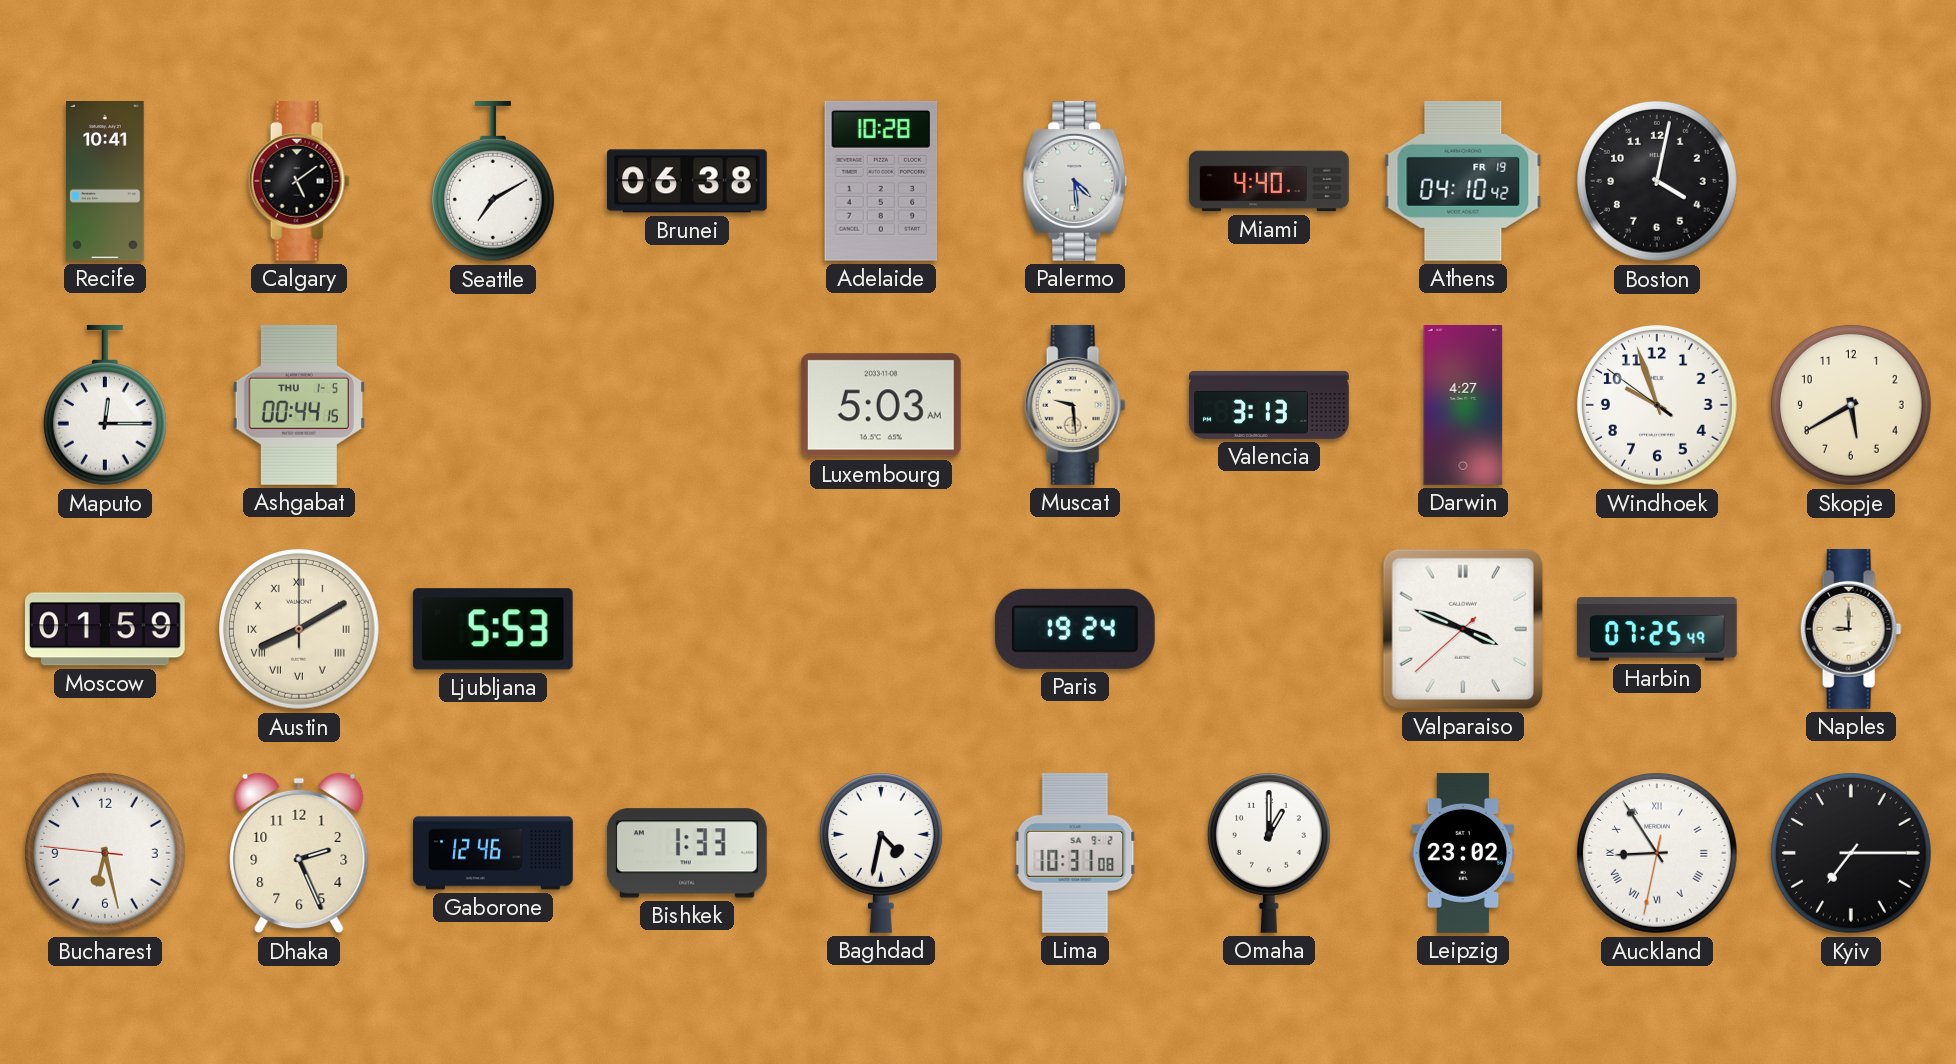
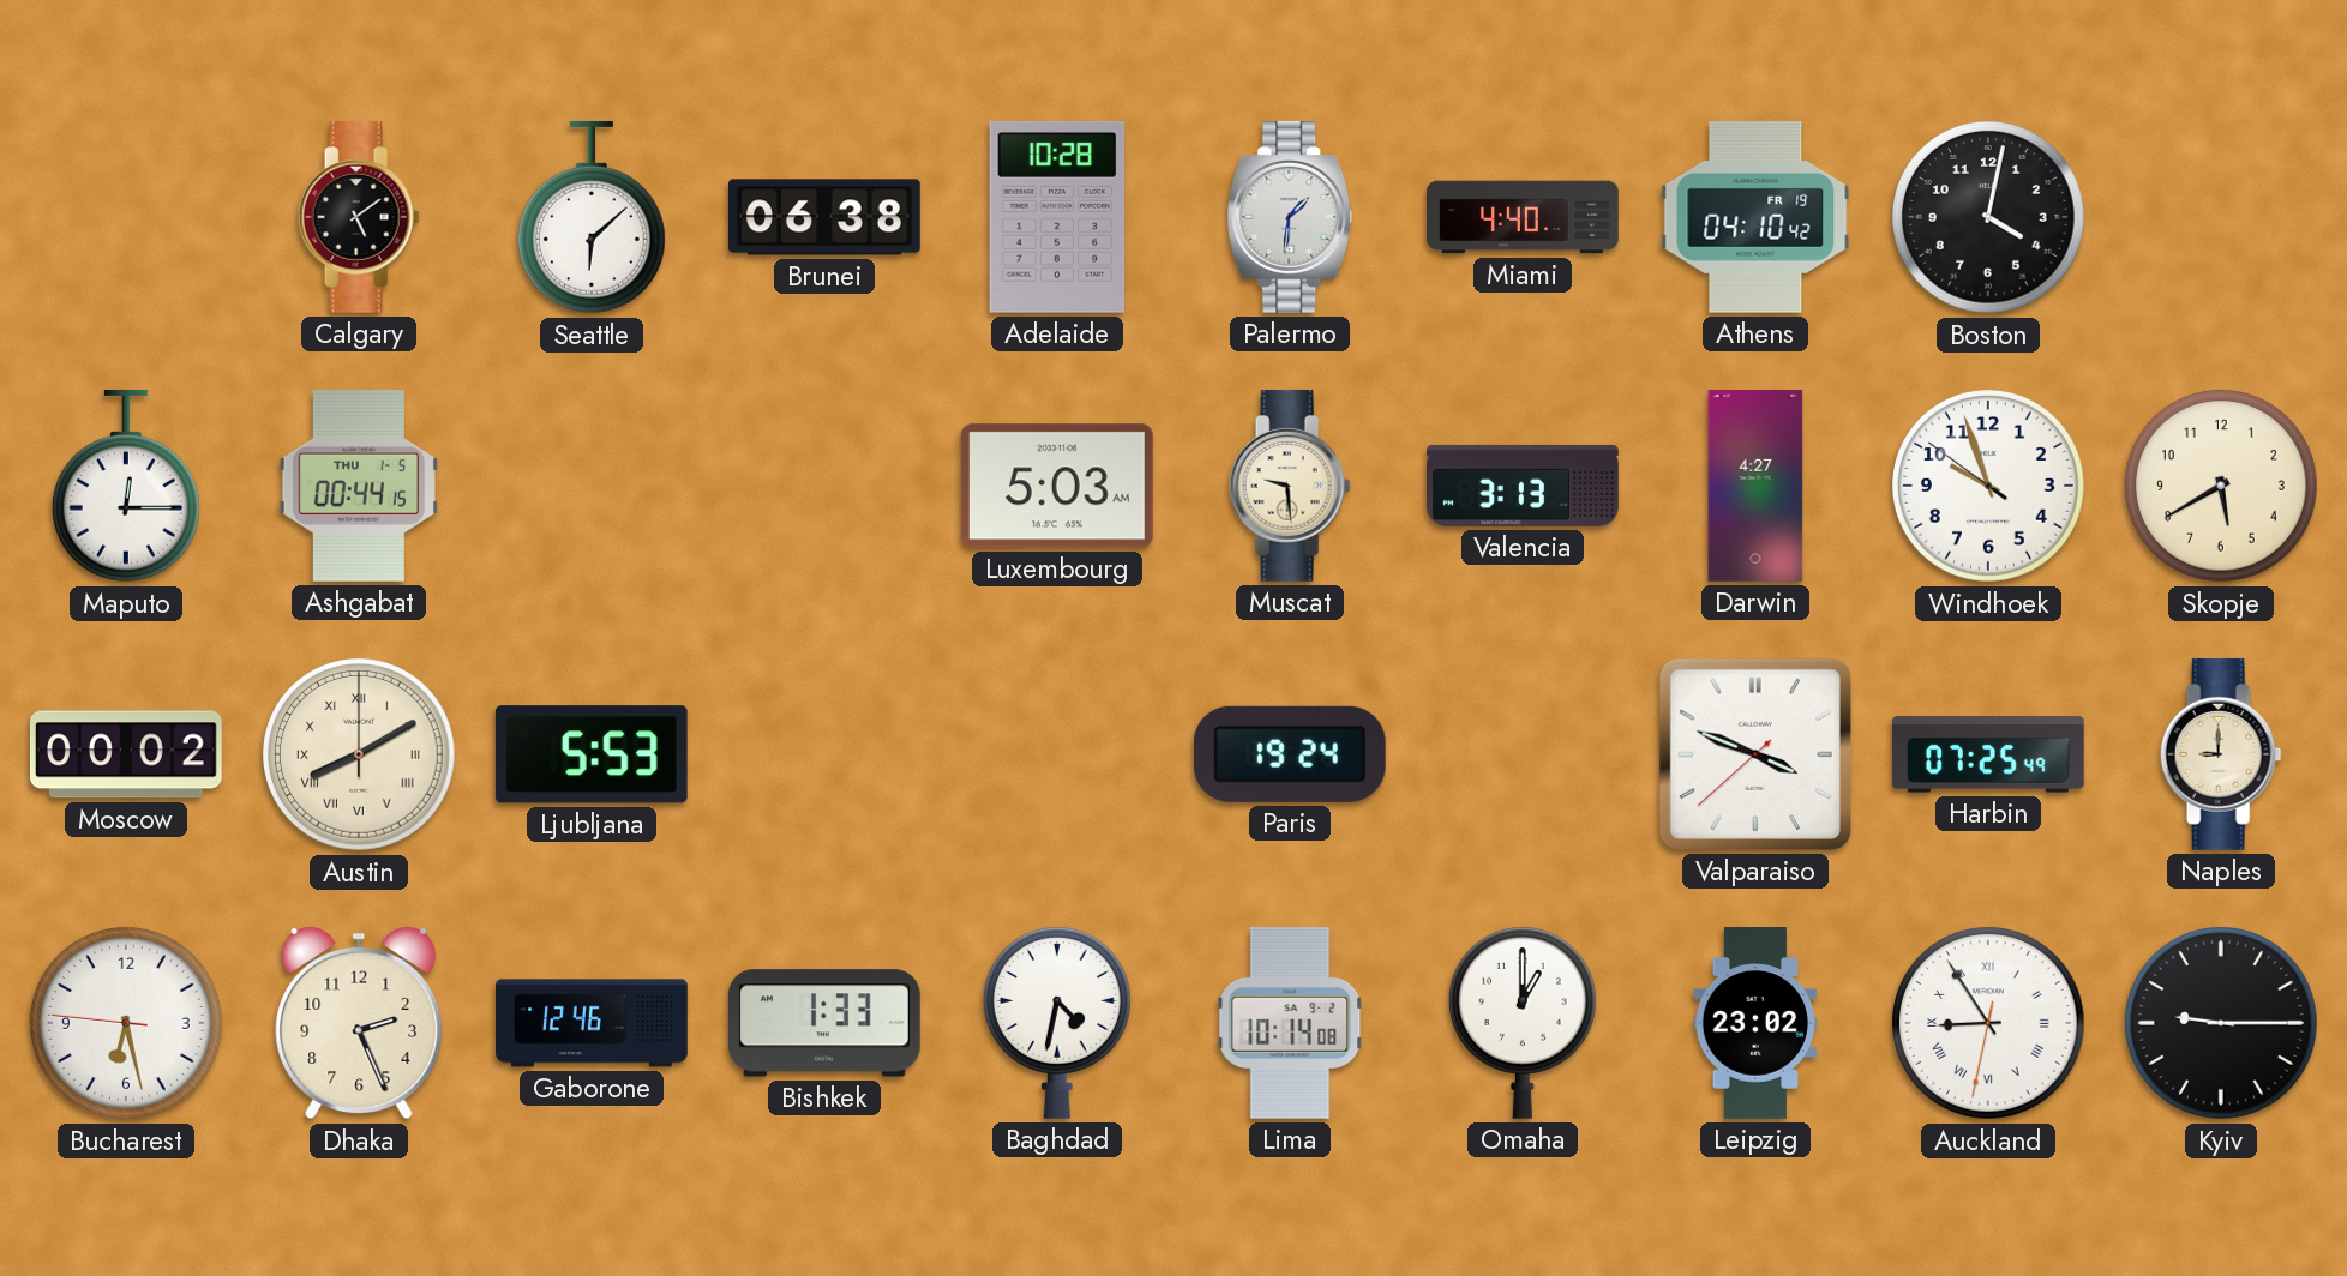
Recife: 10:41 -> none
Seattle: 7:10 -> 6:08
Palermo: 4:29 -> 1:31
Moscow: 01:59 -> 00:02
Lima: 10:31 -> 10:14
Kyiv: 7:15 -> 9:15
